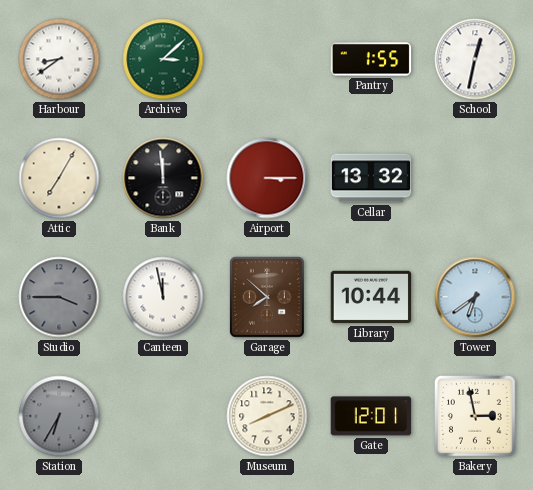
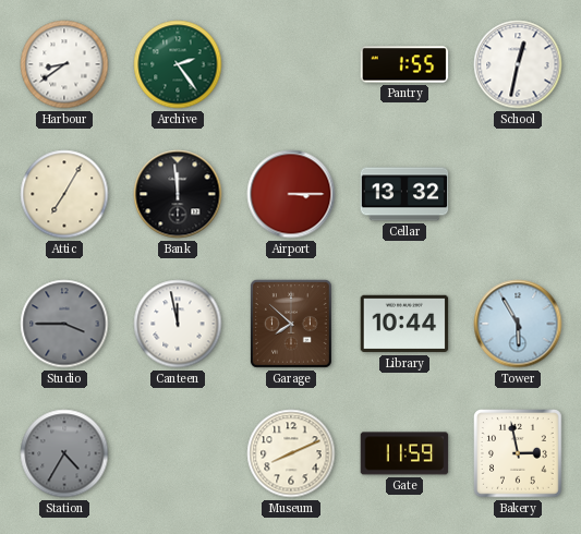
Archive: 3:08 -> 2:24
Tower: 6:39 -> 5:55
Station: 6:35 -> 4:35
Gate: 12:01 -> 11:59
